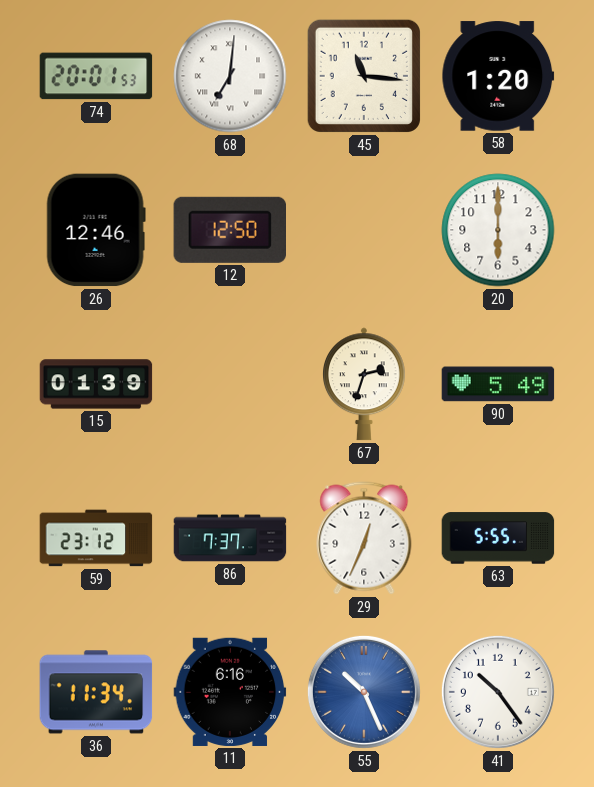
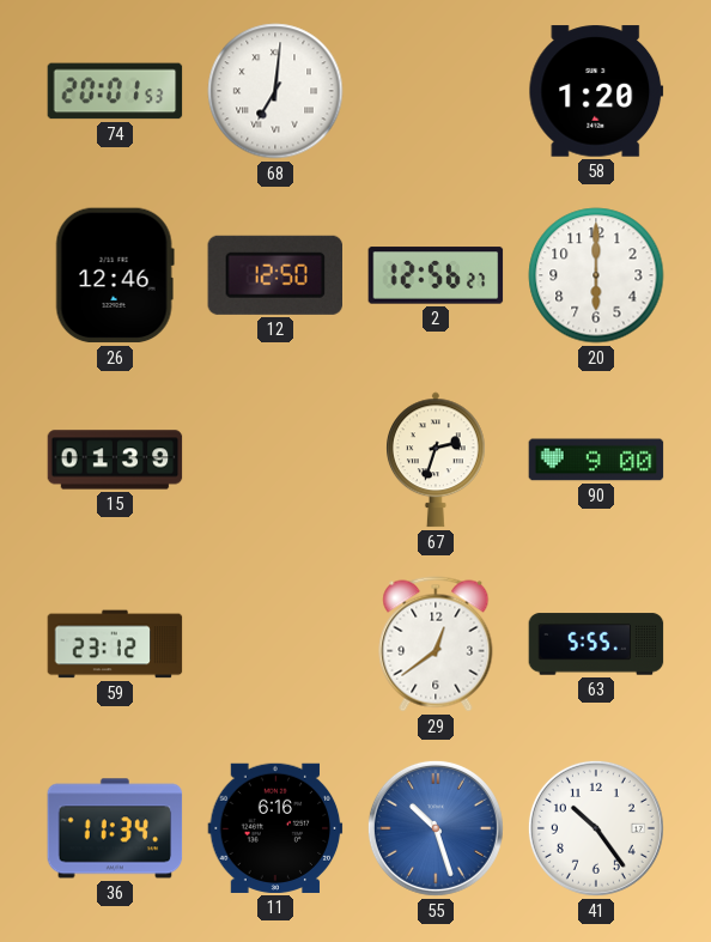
45: 11:16 -> none
2: none -> 12:56
90: 5:49 -> 9:00
86: 7:37 -> none
29: 12:34 -> 12:39
55: 10:26 -> 10:27
